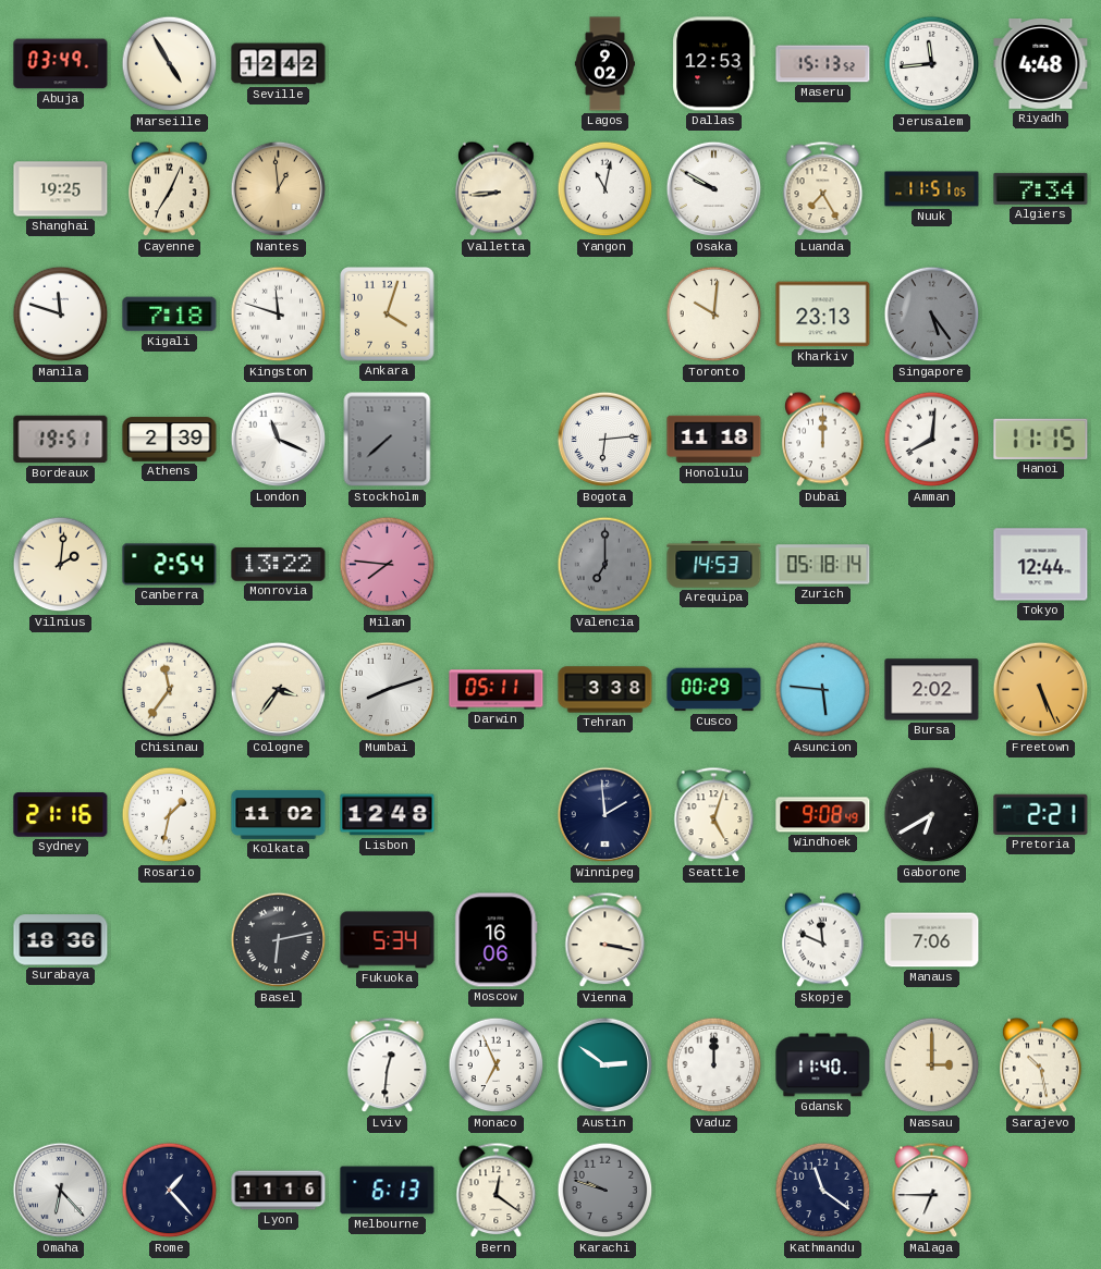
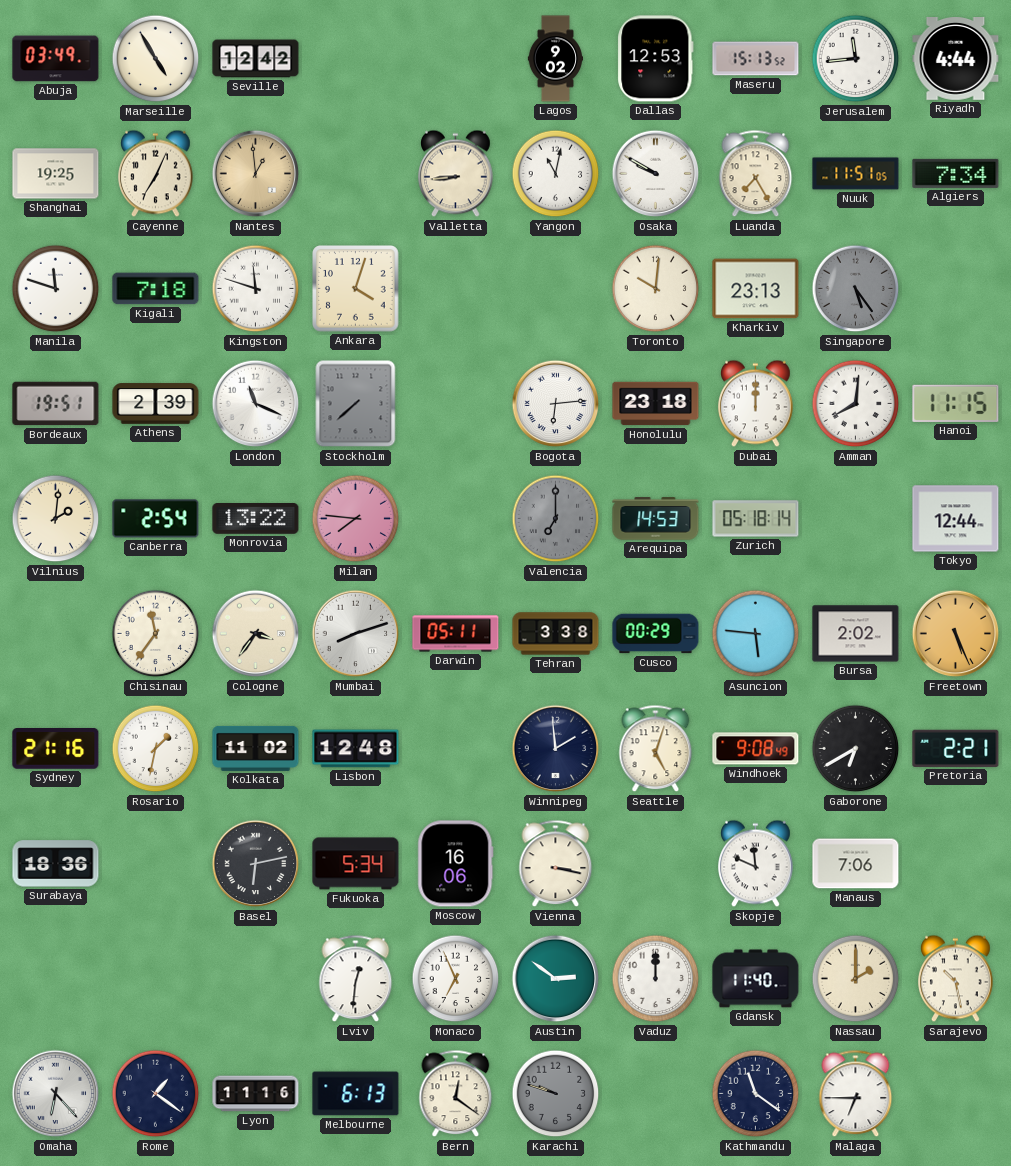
Riyadh: 4:48 -> 4:44
Honolulu: 11:18 -> 23:18
Nassau: 3:00 -> 2:00
Rome: 1:23 -> 1:21
